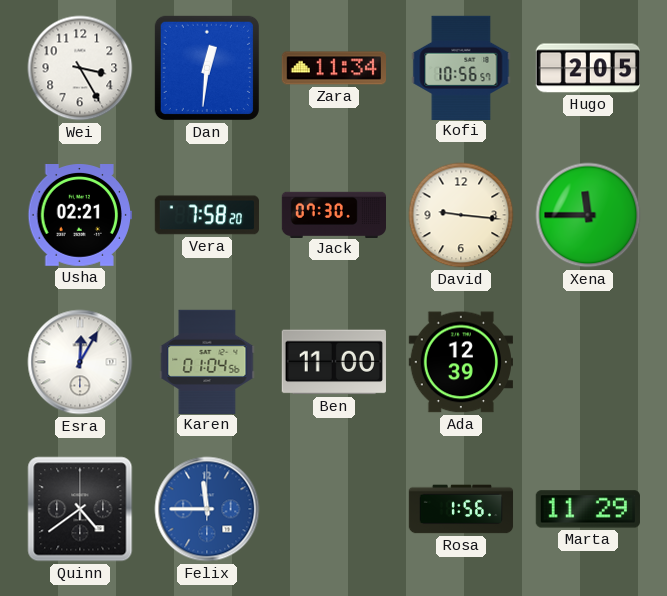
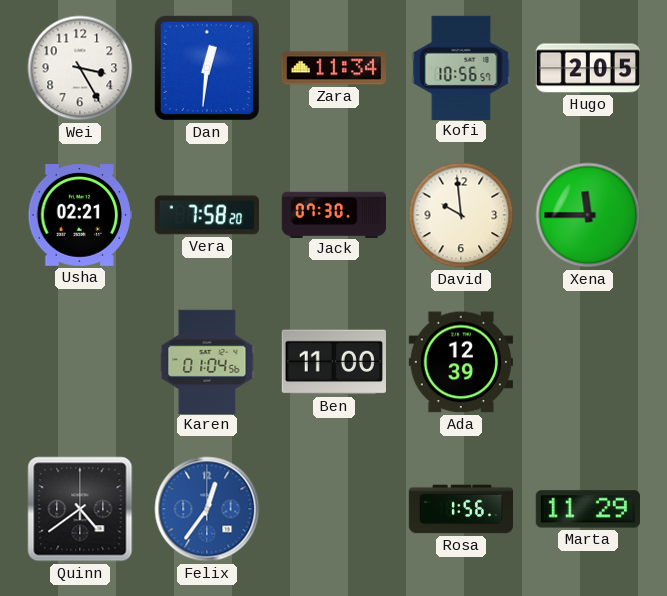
David: 9:16 -> 9:59
Esra: 12:05 -> none
Felix: 11:45 -> 12:36
